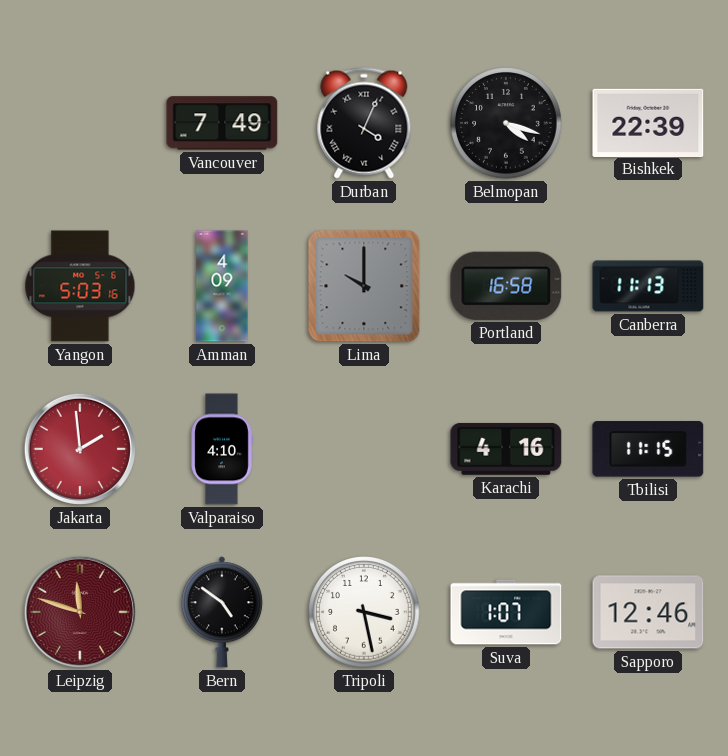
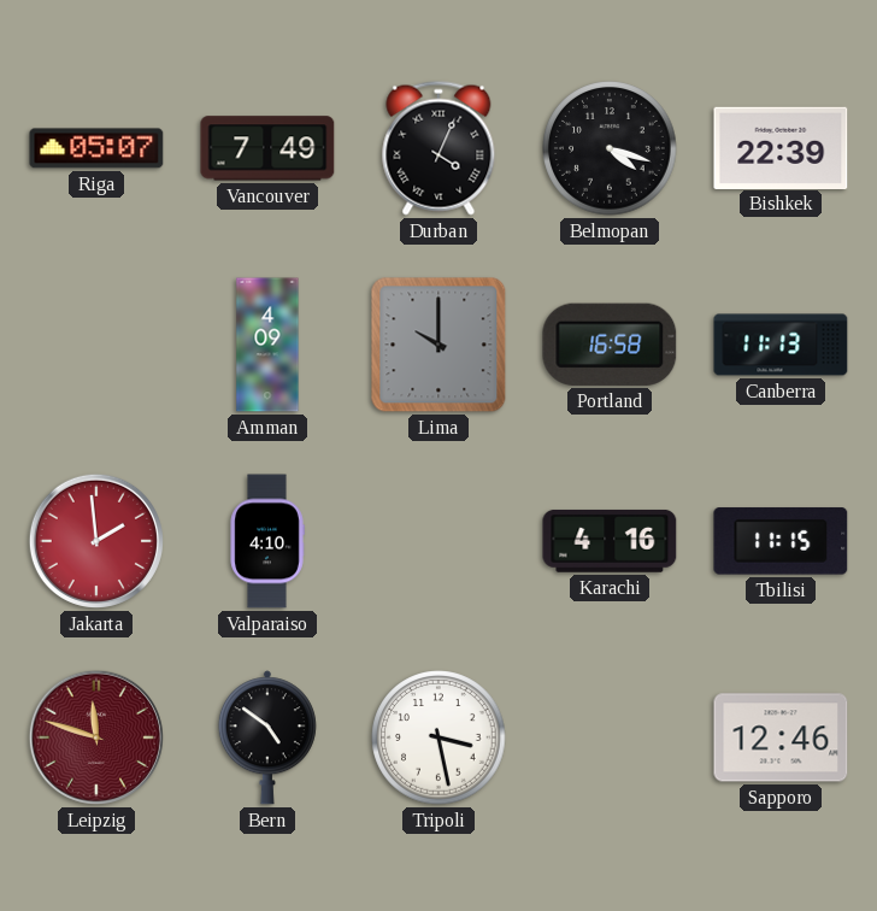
Riga: none -> 05:07
Yangon: 5:03 -> none
Suva: 1:07 -> none
